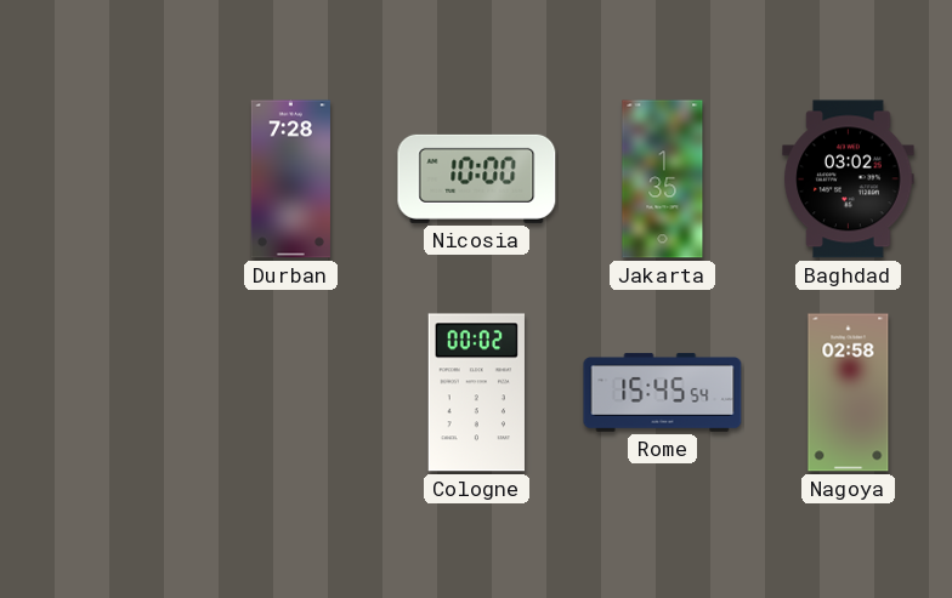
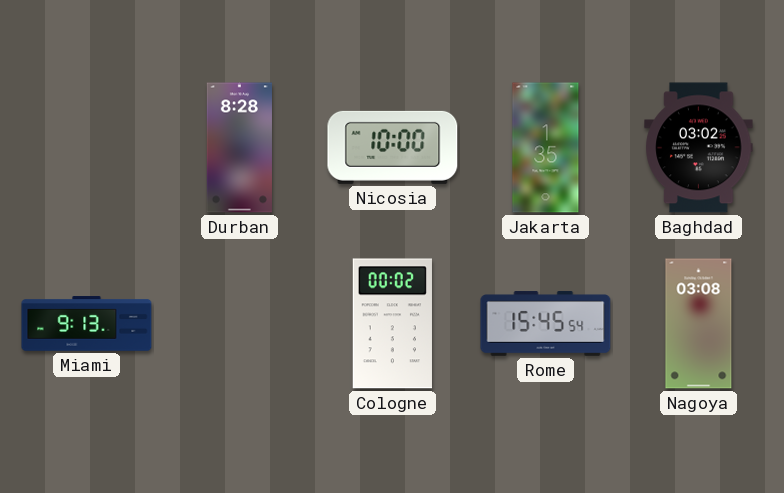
Durban: 7:28 -> 8:28
Miami: none -> 9:13
Nagoya: 02:58 -> 03:08
